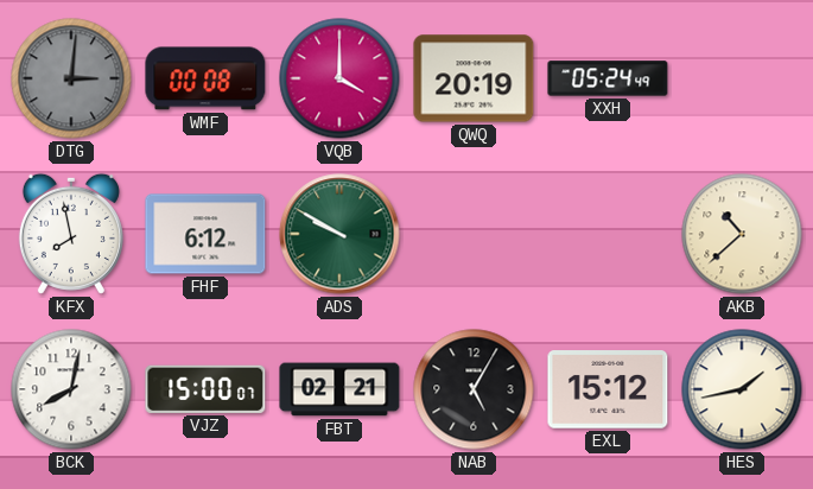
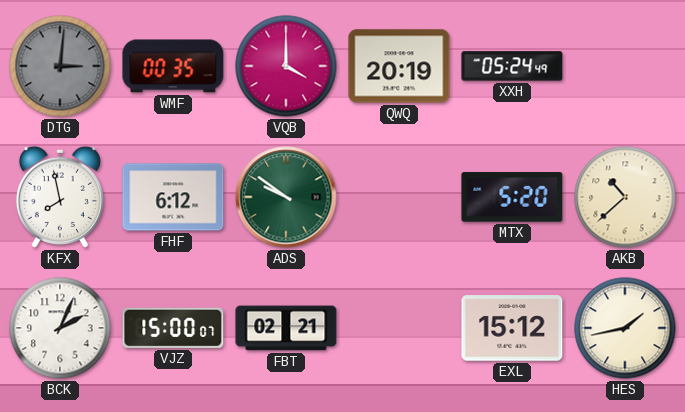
WMF: 00:08 -> 00:35
ADS: 9:50 -> 9:51
MTX: none -> 5:20
BCK: 8:02 -> 2:04
NAB: 5:05 -> none
